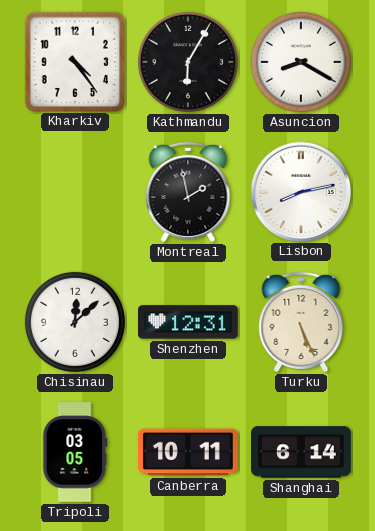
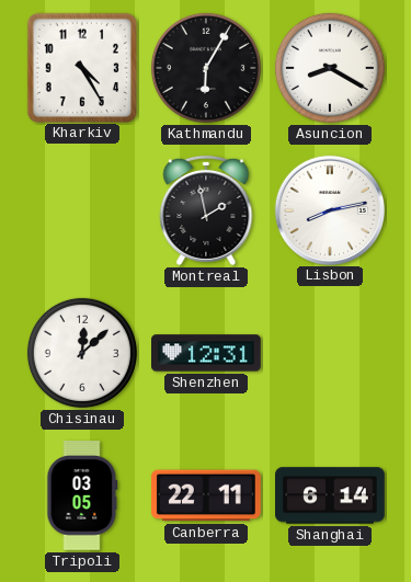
Kharkiv: 4:24 -> 4:25
Turku: 5:26 -> none
Canberra: 10:11 -> 22:11
